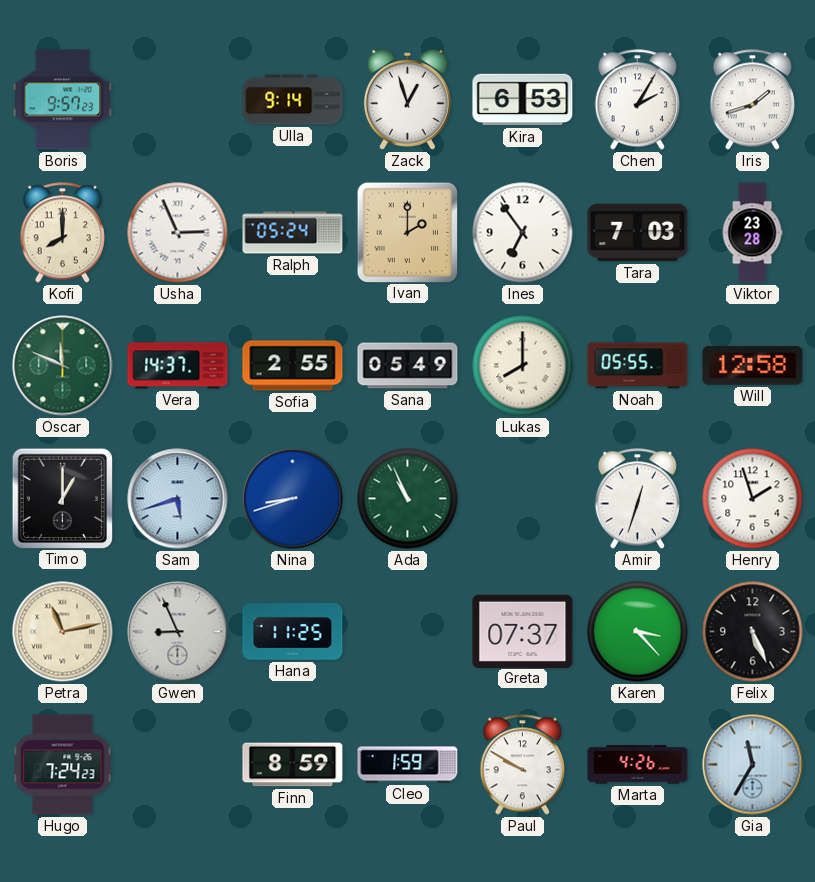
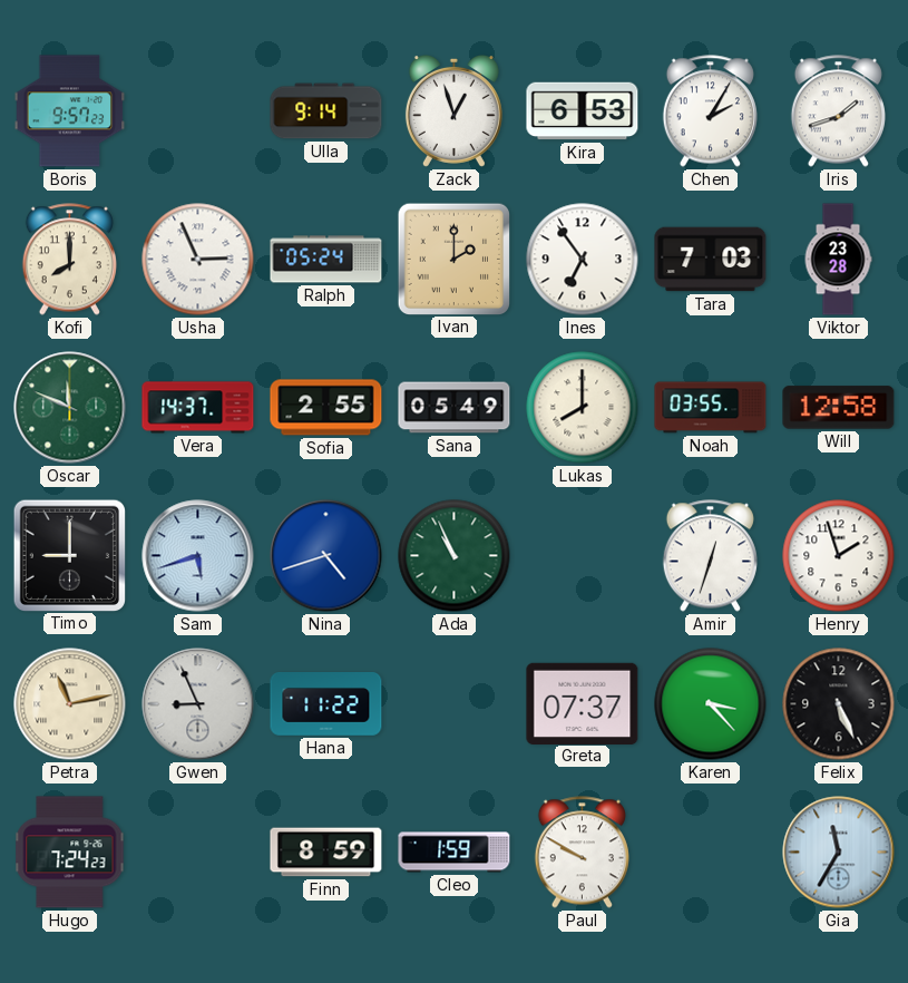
Noah: 05:55 -> 03:55
Timo: 1:00 -> 9:00
Nina: 8:42 -> 4:42
Hana: 11:25 -> 11:22
Marta: 4:26 -> none
